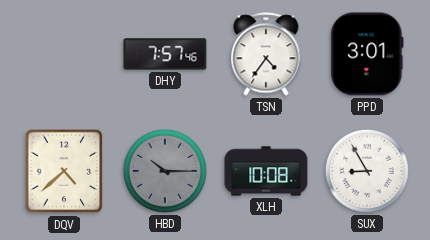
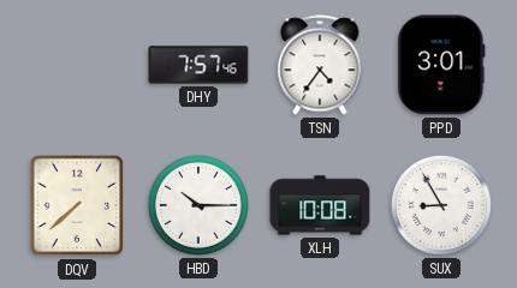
DQV: 4:38 -> 7:38
HBD dial: grey -> white
